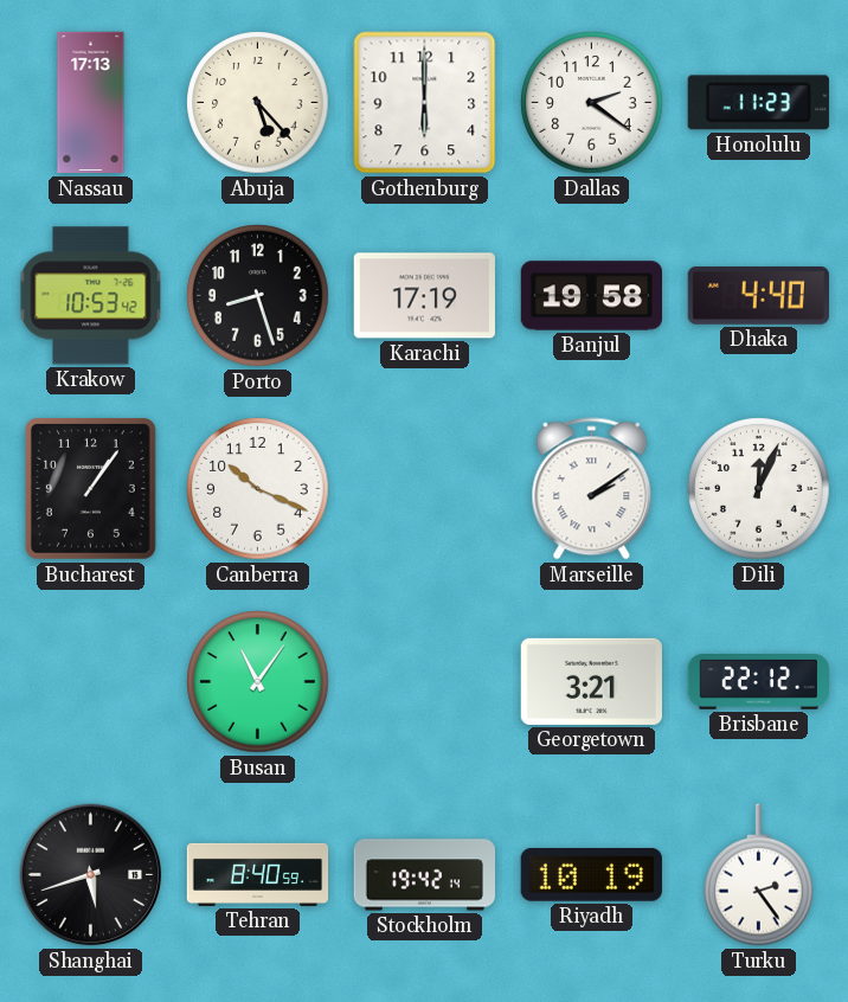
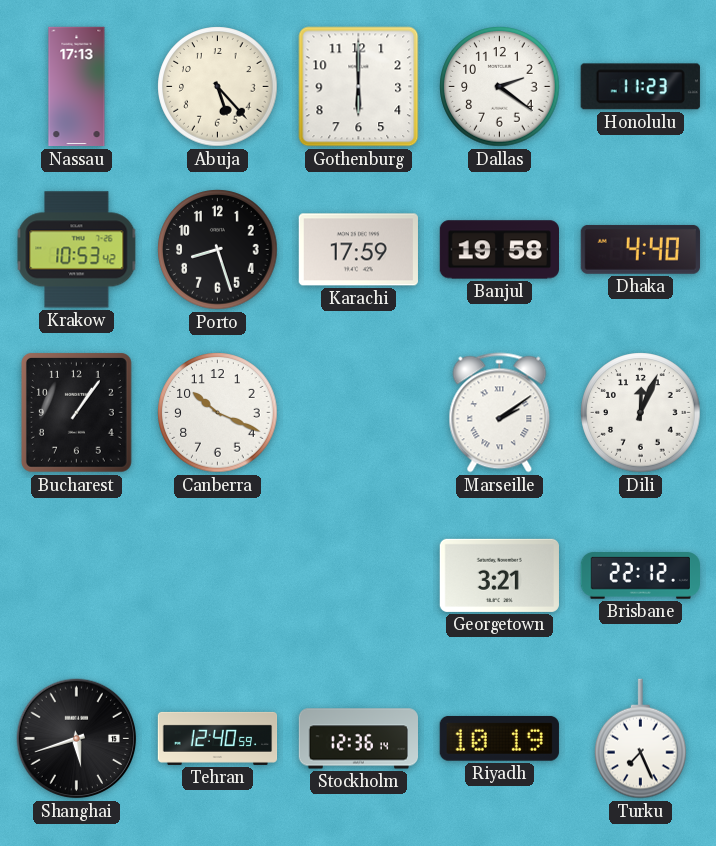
Karachi: 17:19 -> 17:59
Busan: 11:06 -> none
Tehran: 8:40 -> 12:40
Stockholm: 19:42 -> 12:36
Turku: 2:24 -> 7:26
